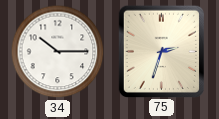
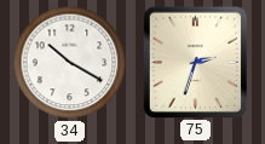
34: 10:15 -> 10:20
